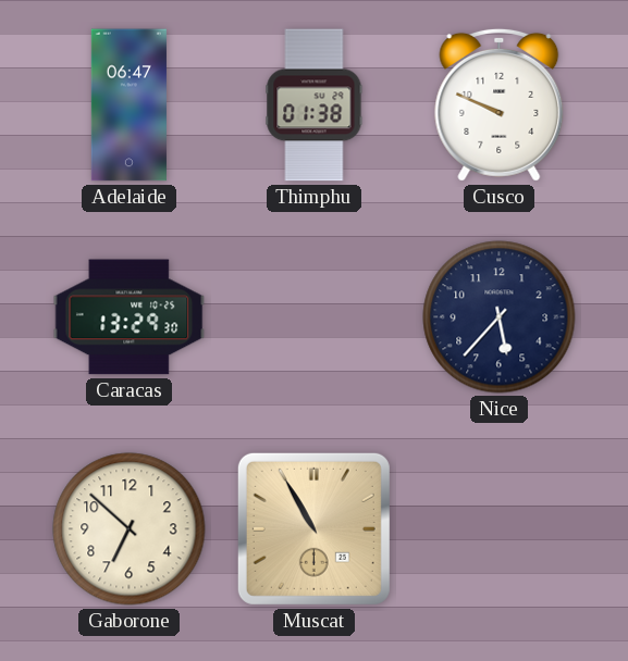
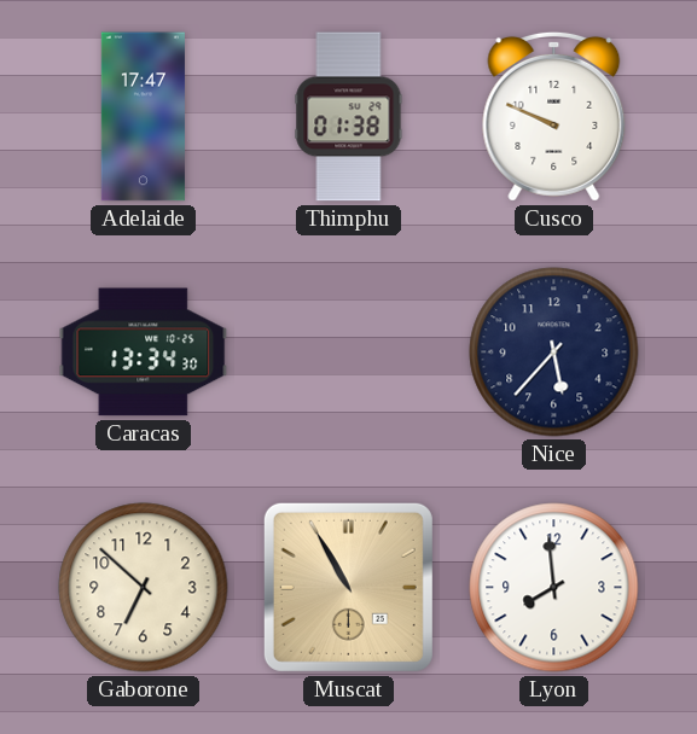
Adelaide: 06:47 -> 17:47
Caracas: 13:29 -> 13:34
Lyon: none -> 7:59
